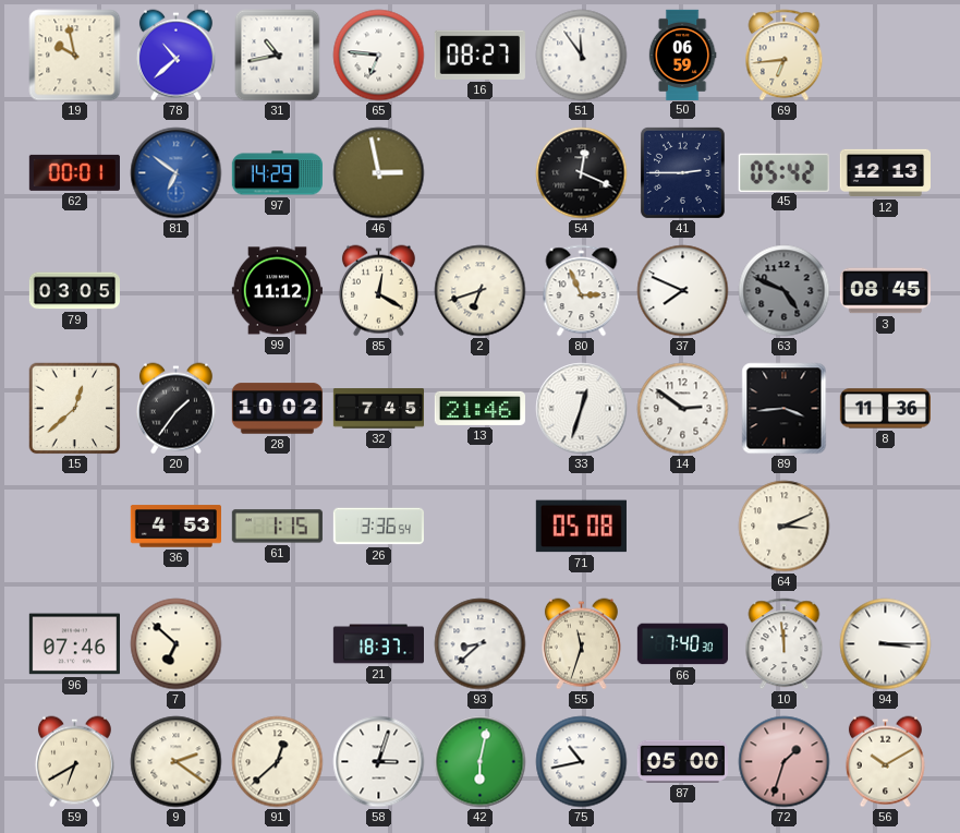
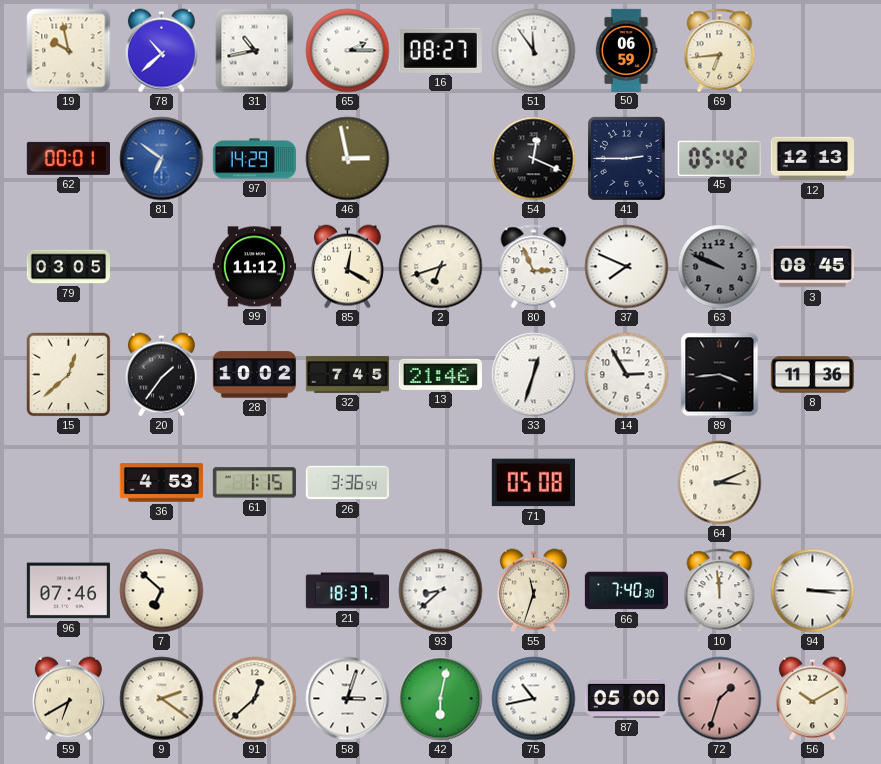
65: 6:46 -> 2:15
63: 4:49 -> 9:49
14: 2:51 -> 2:55
